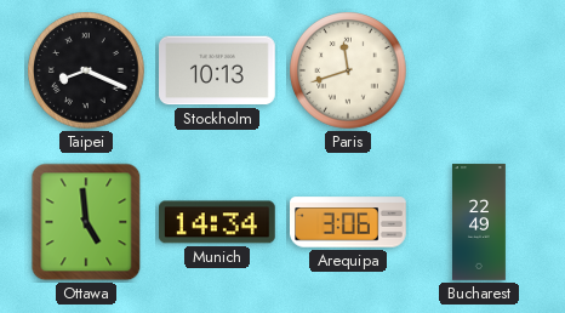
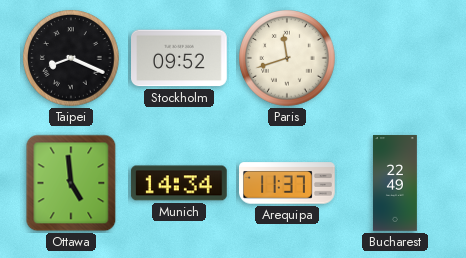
Stockholm: 10:13 -> 09:52
Arequipa: 3:06 -> 11:37
